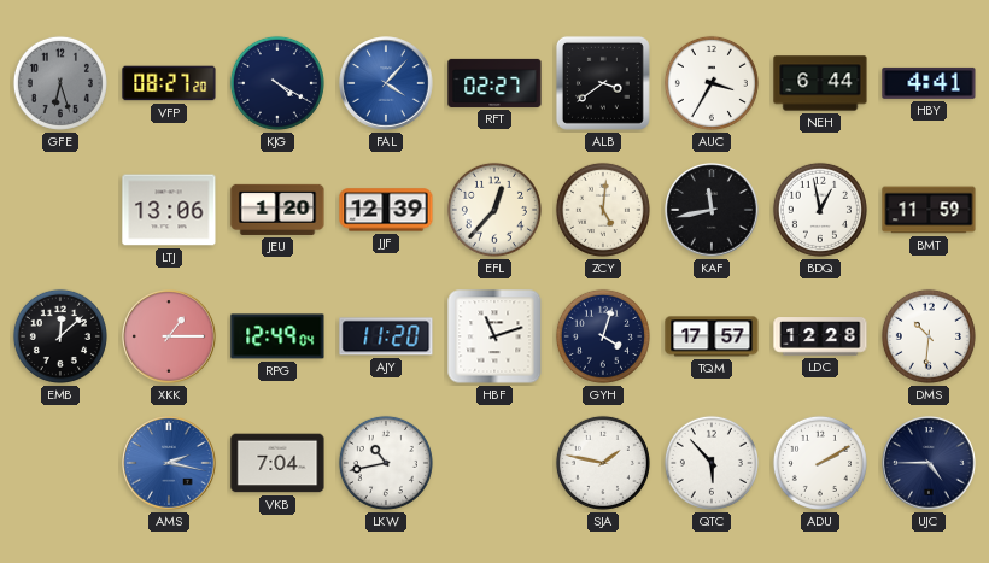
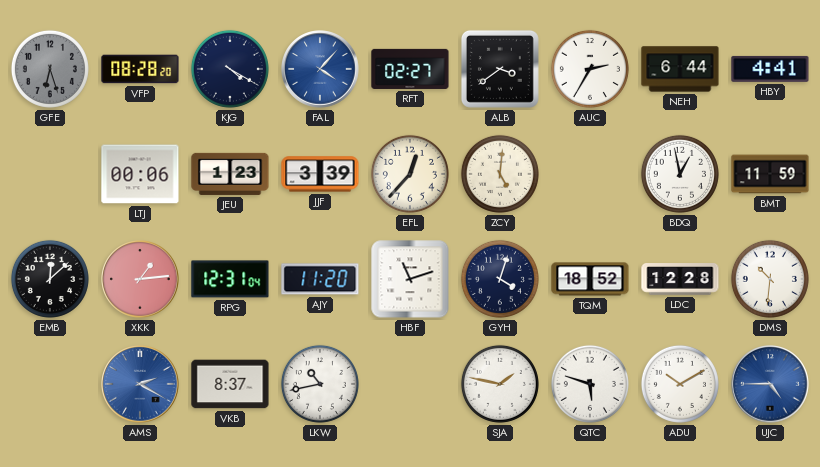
VFP: 08:27 -> 08:28
AUC: 3:35 -> 2:35
LTJ: 13:06 -> 00:06
JEU: 1:20 -> 1:23
JJF: 12:39 -> 3:39
KAF: 11:43 -> none
XKK: 1:15 -> 1:14
RPG: 12:49 -> 12:31
TQM: 17:57 -> 18:52
AMS: 2:17 -> 2:20
VKB: 7:04 -> 8:37
QTC: 5:53 -> 5:48
ADU: 2:10 -> 10:10
UJC dial: navy -> blue
